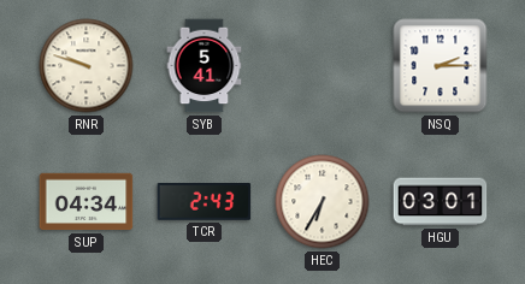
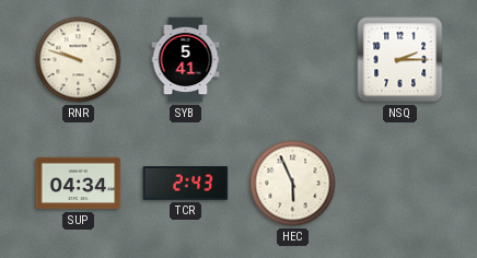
HEC: 6:35 -> 5:56
HGU: 03:01 -> none
